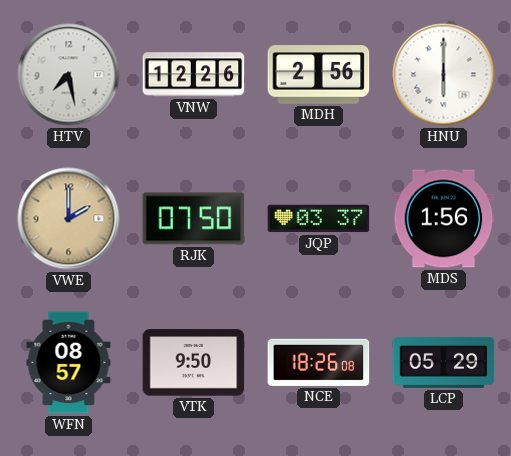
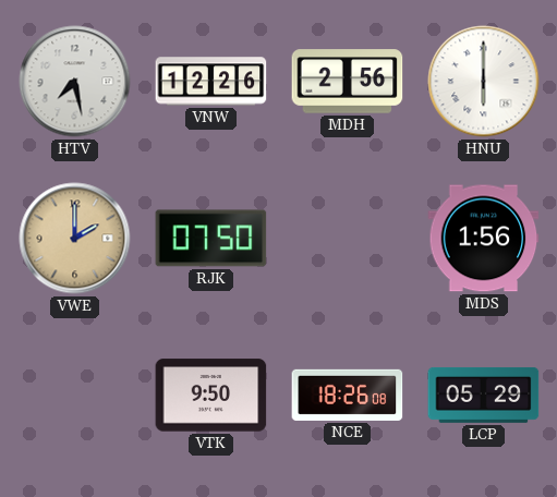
JQP: 03:37 -> none
WFN: 08:57 -> none
